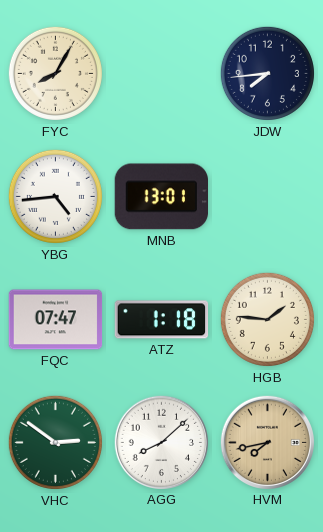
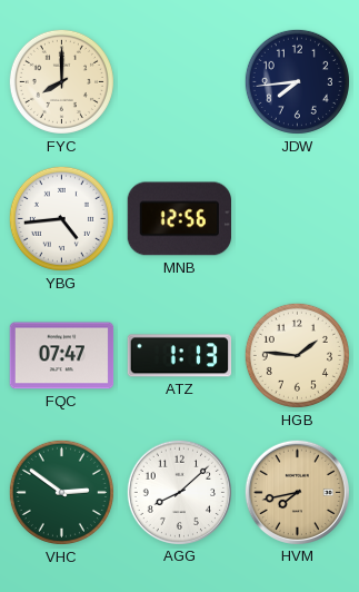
FYC: 8:05 -> 8:00
MNB: 13:01 -> 12:56
ATZ: 1:18 -> 1:13
